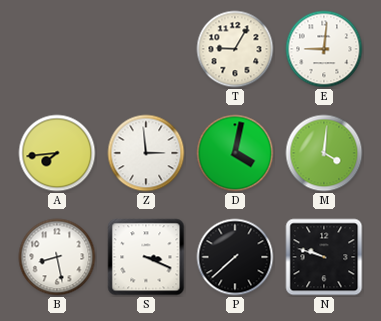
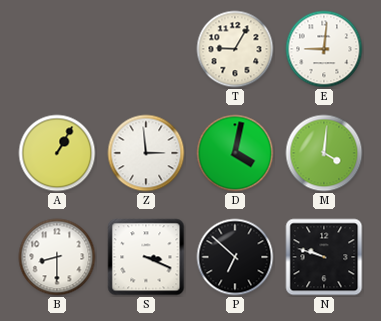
A: 7:44 -> 1:05
B: 8:28 -> 8:30
P: 7:38 -> 6:52
